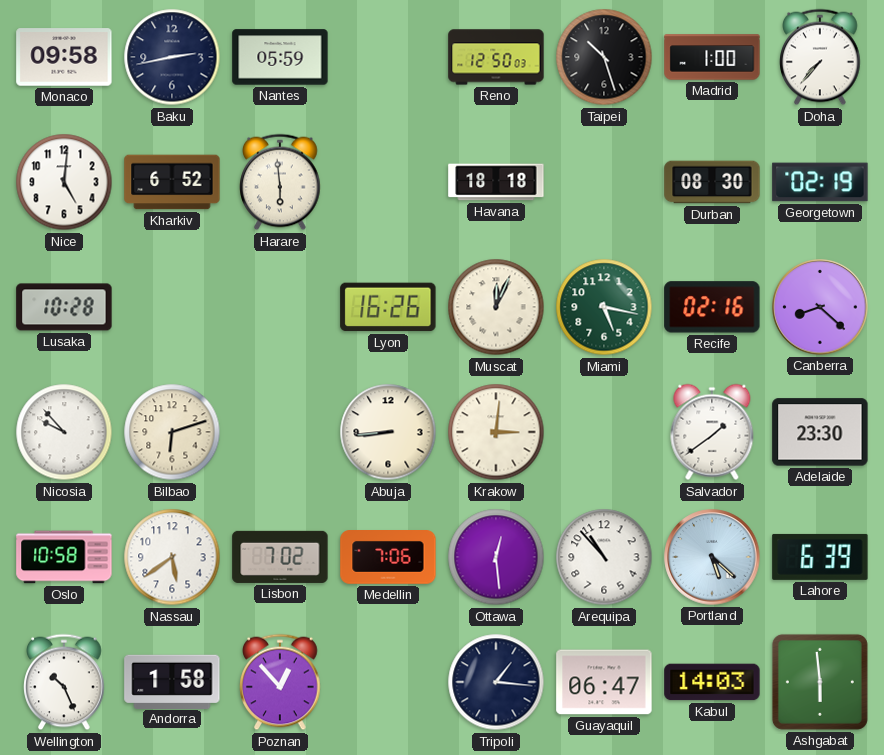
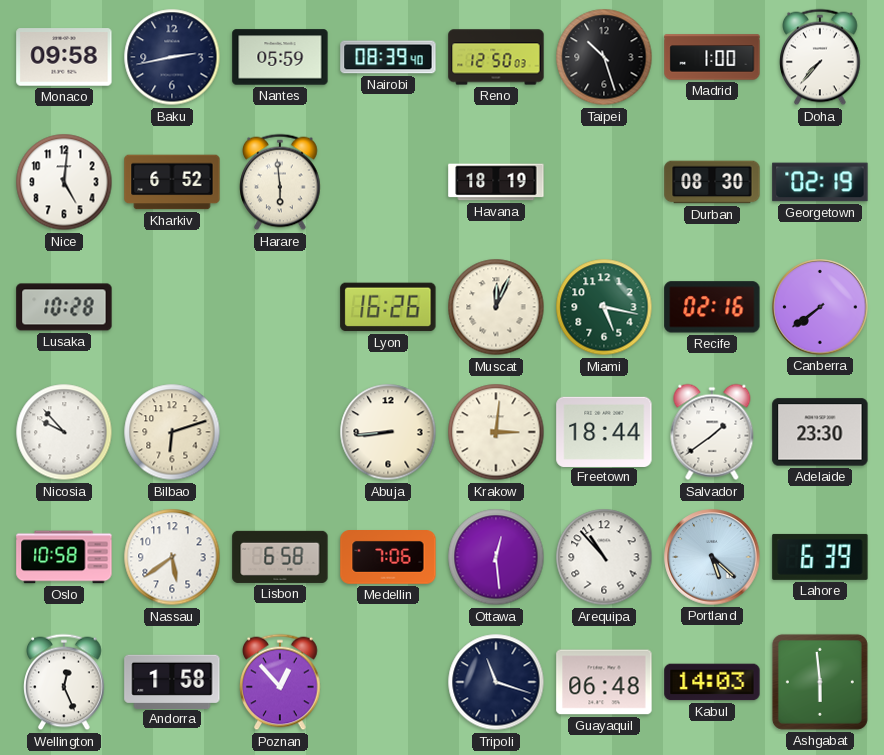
Nairobi: none -> 08:39
Havana: 18:18 -> 18:19
Canberra: 8:22 -> 7:39
Freetown: none -> 18:44
Lisbon: 7:02 -> 6:58
Wellington: 10:26 -> 12:26
Tripoli: 1:16 -> 11:18
Guayaquil: 06:47 -> 06:48
